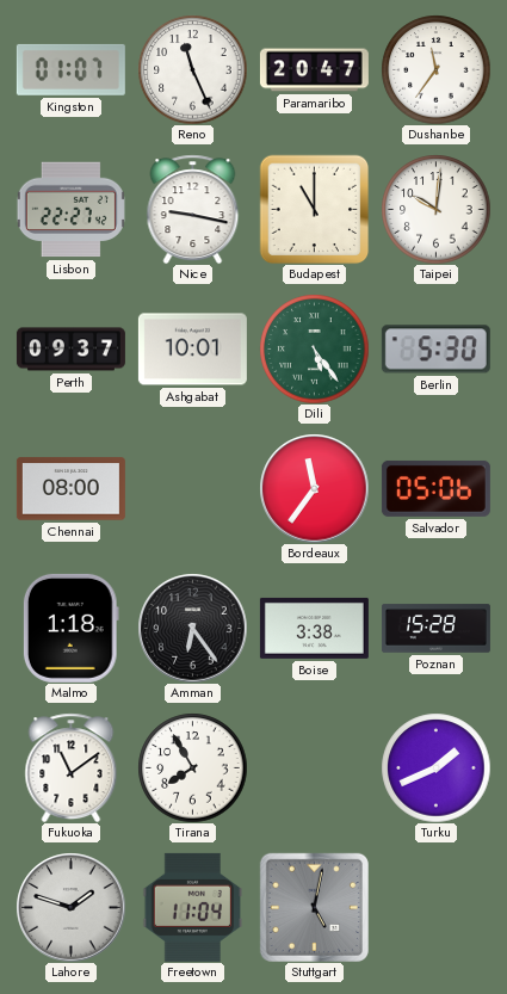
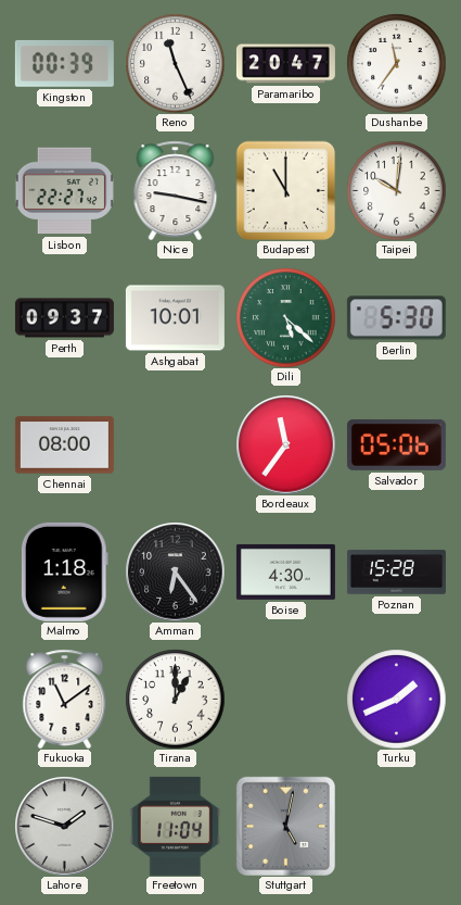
Kingston: 01:07 -> 00:39
Dili: 5:24 -> 5:22
Boise: 3:38 -> 4:30
Tirana: 7:55 -> 1:00
